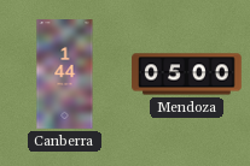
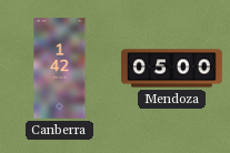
Canberra: 1:44 -> 1:42
